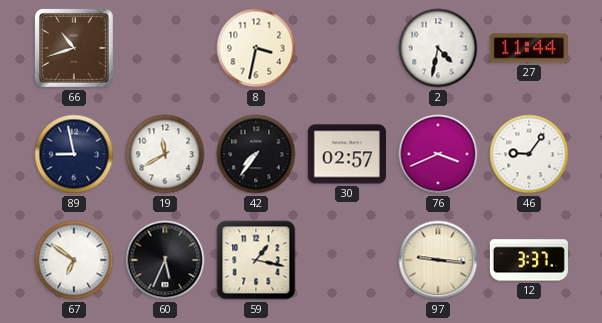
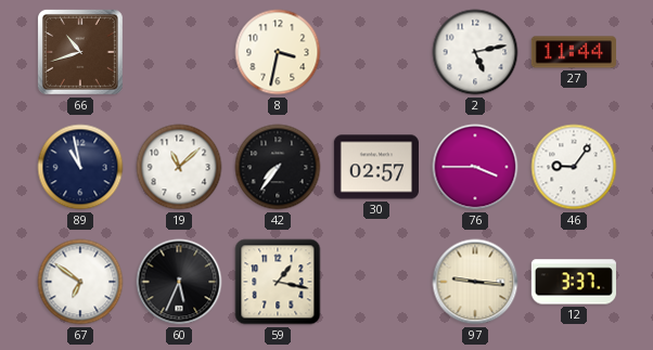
2: 4:32 -> 5:13
89: 8:58 -> 10:58
19: 11:40 -> 11:08
76: 3:41 -> 3:45
